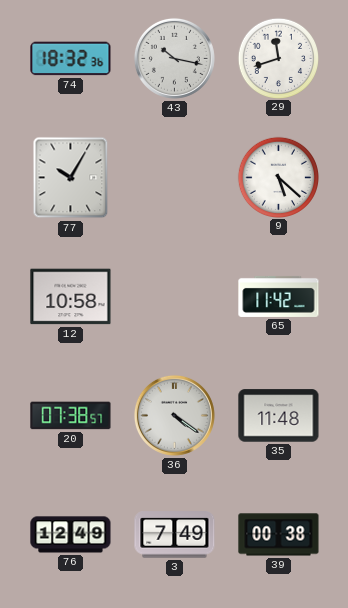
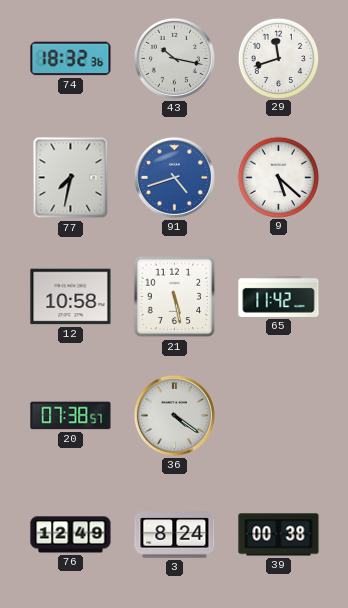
77: 10:05 -> 7:32
91: none -> 4:42
21: none -> 5:28
35: 11:48 -> none
3: 7:49 -> 8:24
